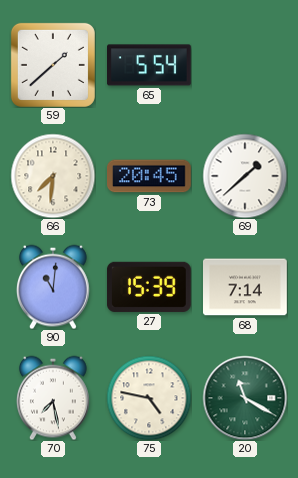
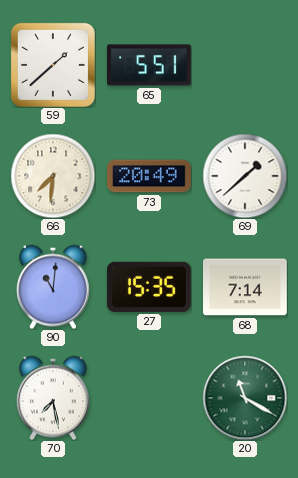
65: 5:54 -> 5:51
73: 20:45 -> 20:49
27: 15:39 -> 15:35
75: 4:47 -> none
